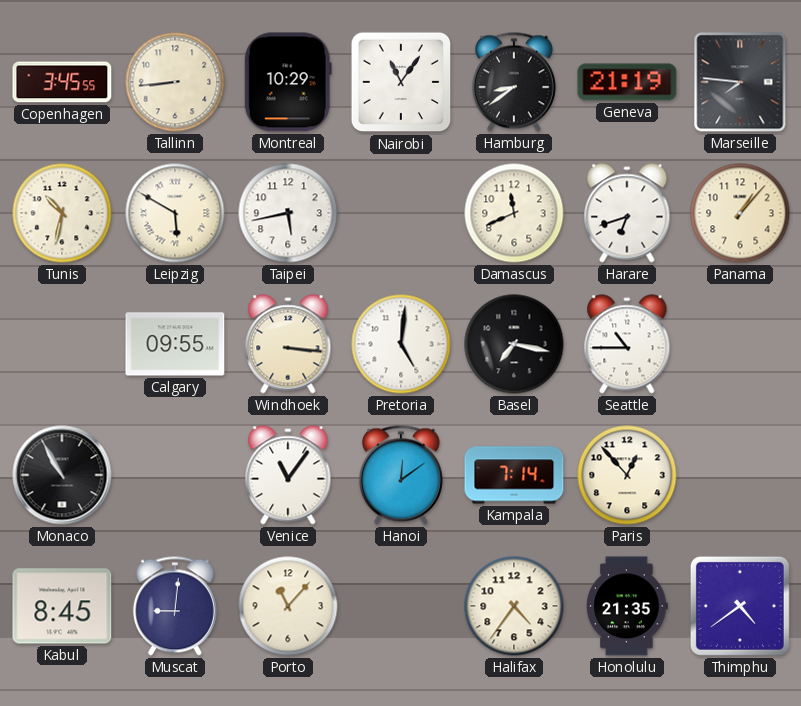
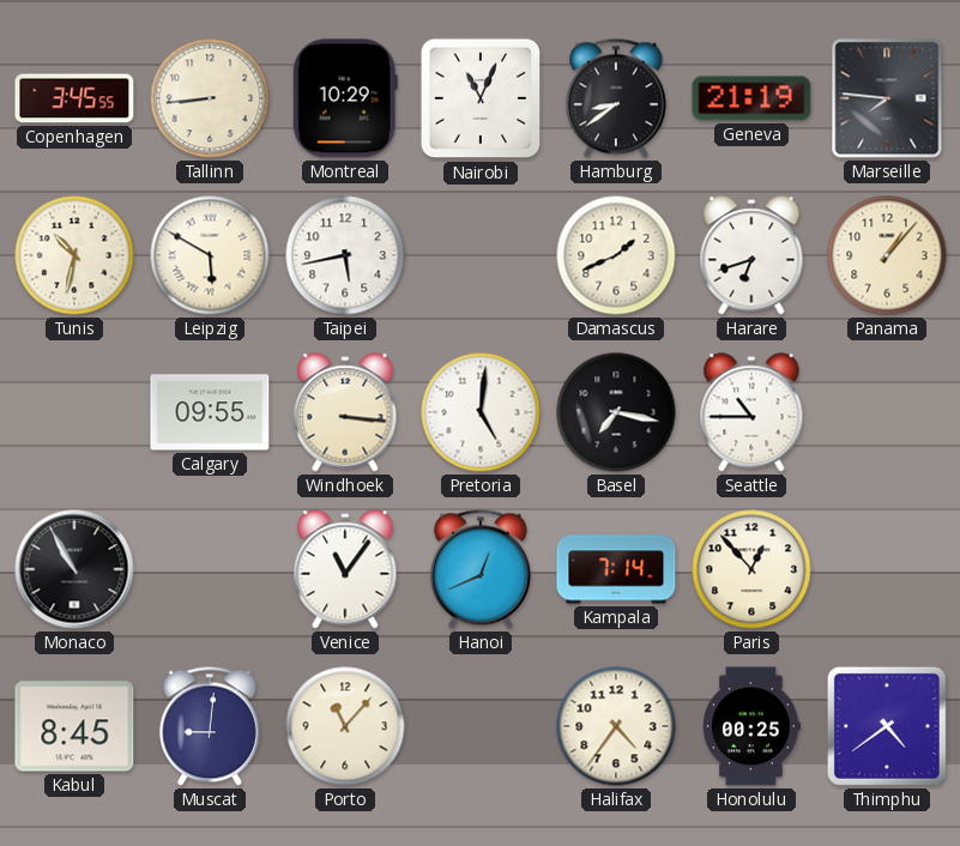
Nairobi: 11:06 -> 11:04
Damascus: 11:41 -> 1:41
Hanoi: 12:09 -> 12:41
Honolulu: 21:35 -> 00:25
